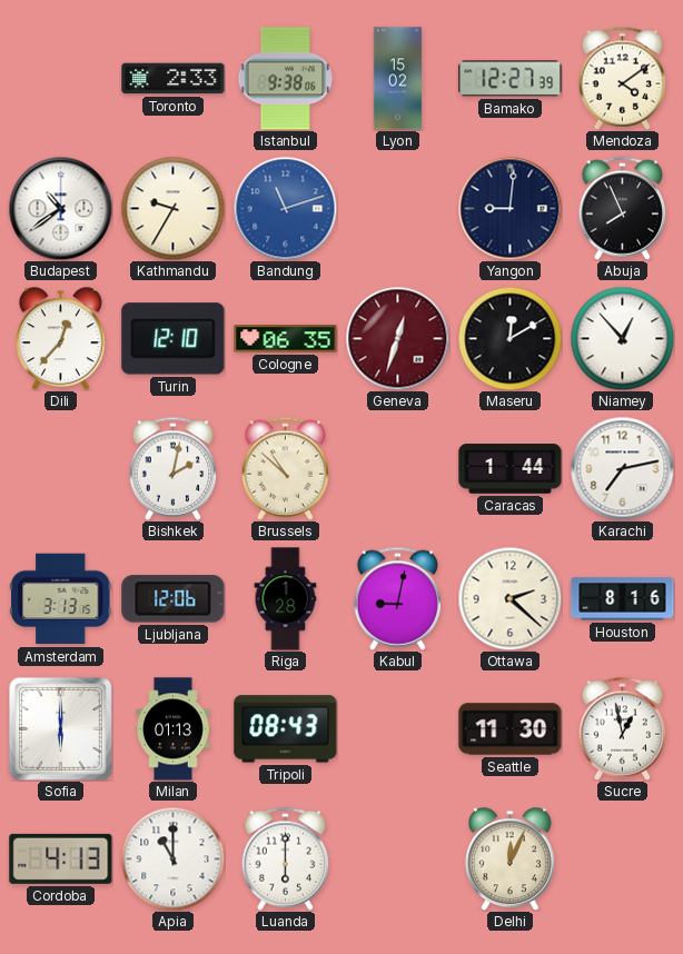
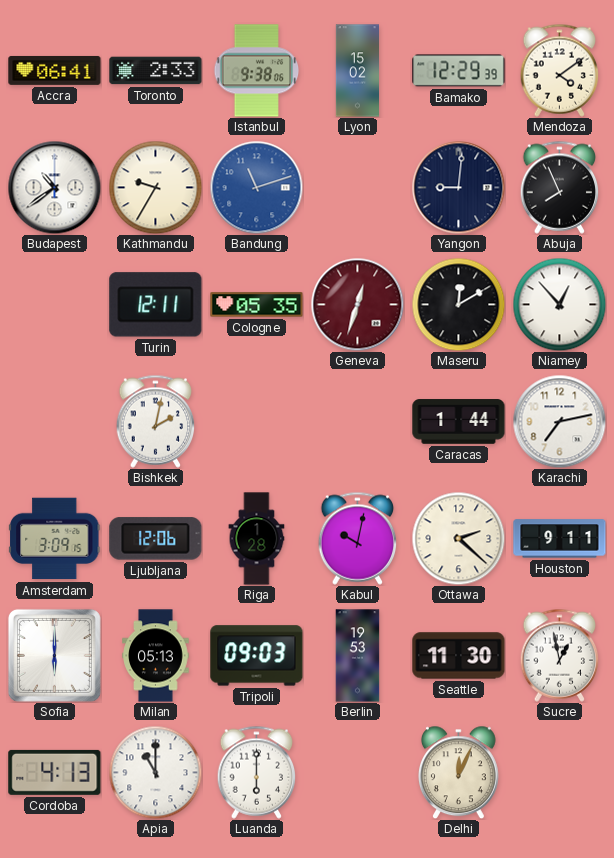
Accra: none -> 06:41
Bamako: 12:27 -> 12:29
Dili: 12:37 -> none
Turin: 12:10 -> 12:11
Cologne: 06:35 -> 05:35
Brussels: 10:52 -> none
Amsterdam: 3:13 -> 3:09
Kabul: 9:02 -> 10:02
Houston: 8:16 -> 9:11
Milan: 01:13 -> 05:13
Tripoli: 08:43 -> 09:03
Berlin: none -> 19:53
